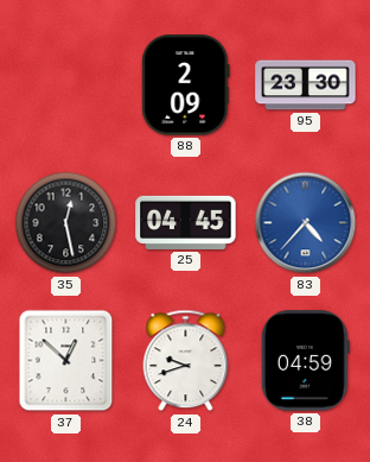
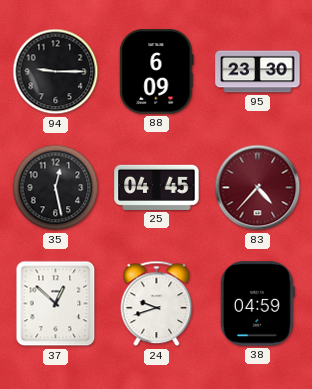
94: none -> 9:15
88: 2:09 -> 6:09
83 dial: blue -> burgundy
